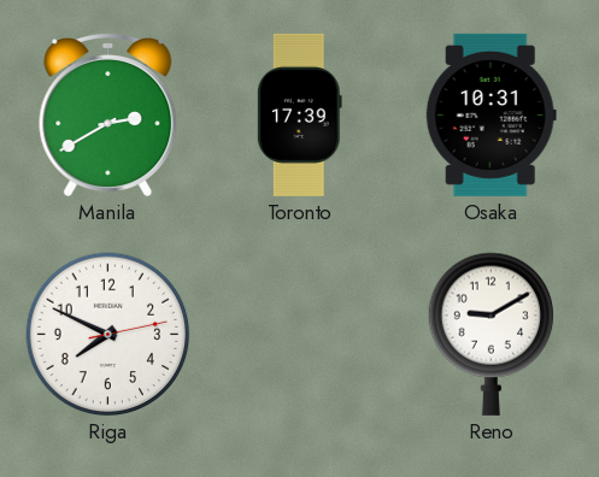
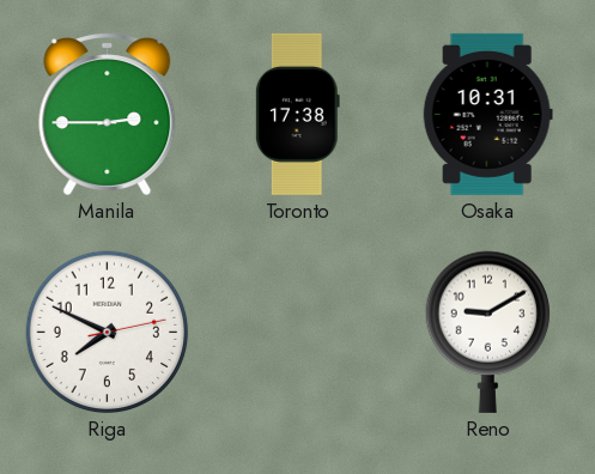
Manila: 2:40 -> 2:45
Toronto: 17:39 -> 17:38
